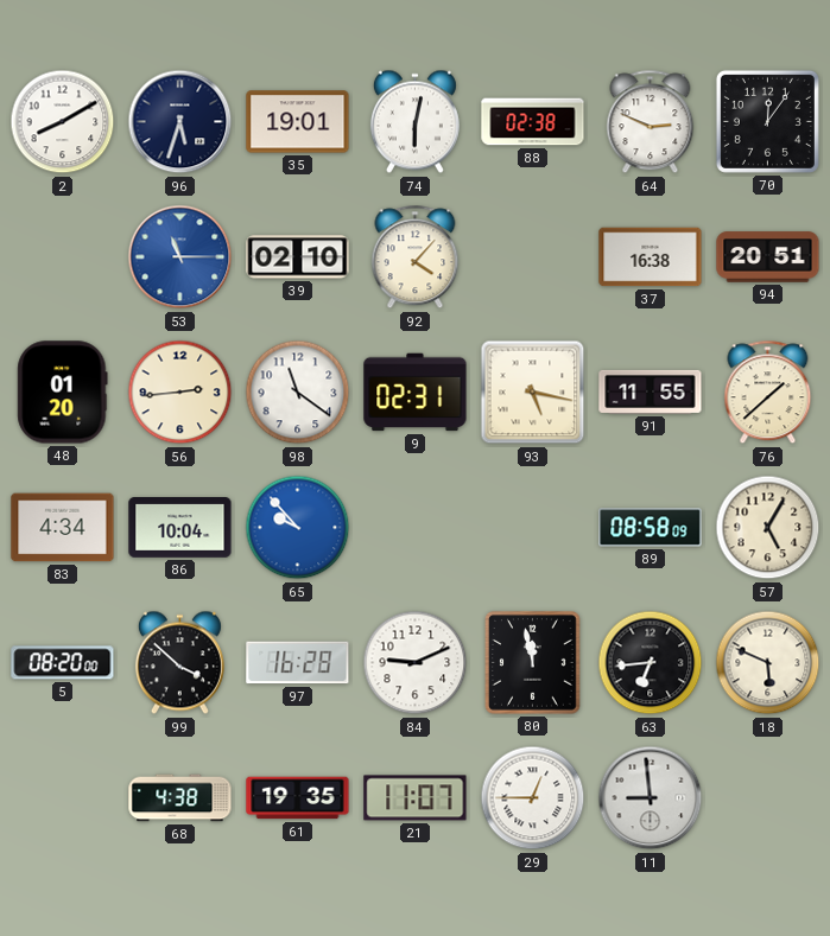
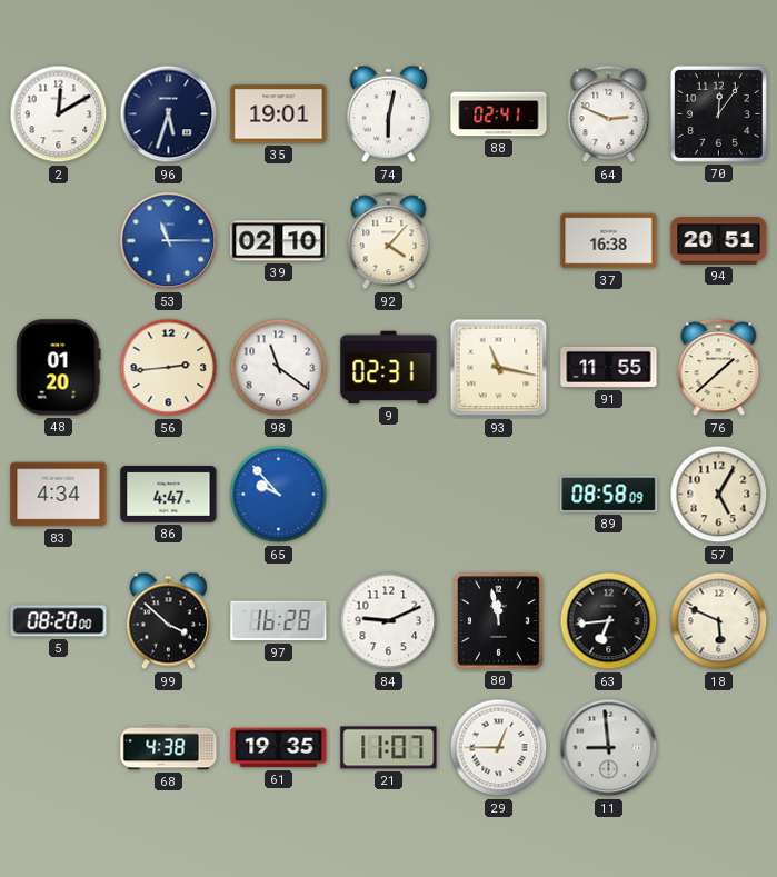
2: 8:10 -> 12:10
88: 02:38 -> 02:41
93: 5:17 -> 11:17
86: 10:04 -> 4:47
